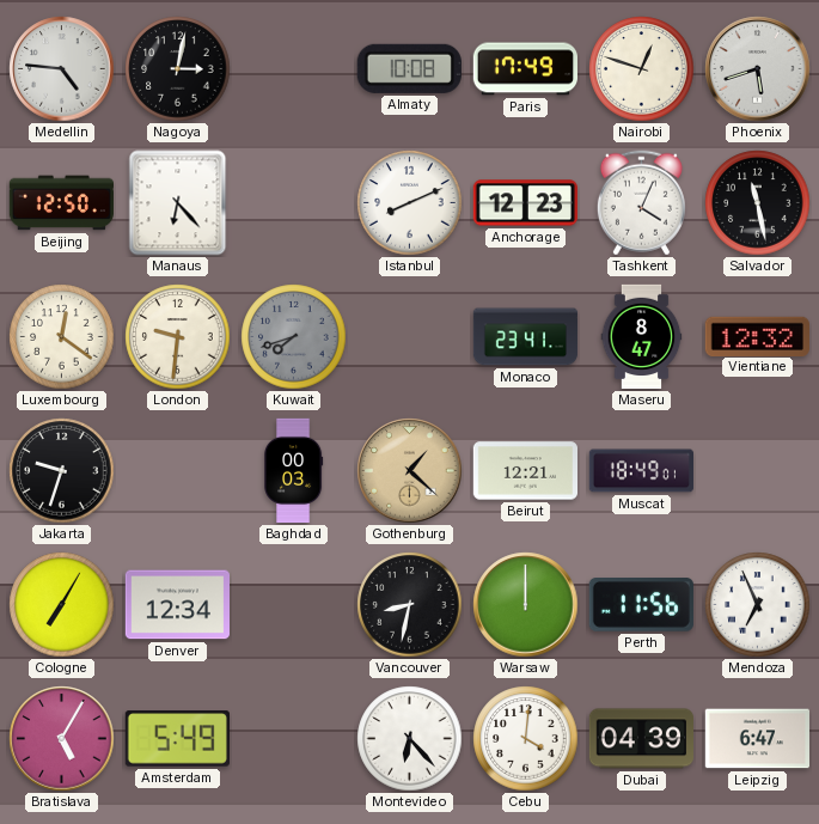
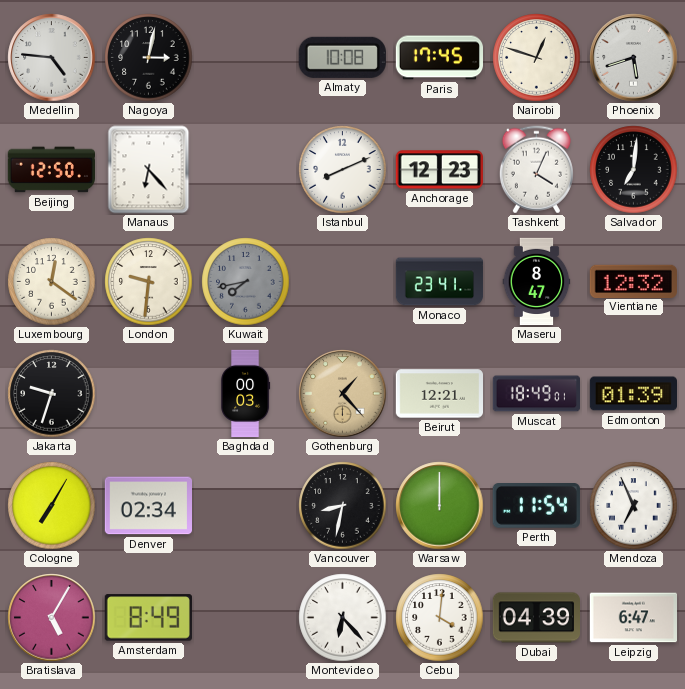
Paris: 17:49 -> 17:45
Salvador: 11:28 -> 7:01
Kuwait: 7:42 -> 7:43
Gothenburg: 1:22 -> 1:23
Edmonton: none -> 01:39
Denver: 12:34 -> 02:34
Perth: 11:56 -> 11:54
Amsterdam: 5:49 -> 8:49
